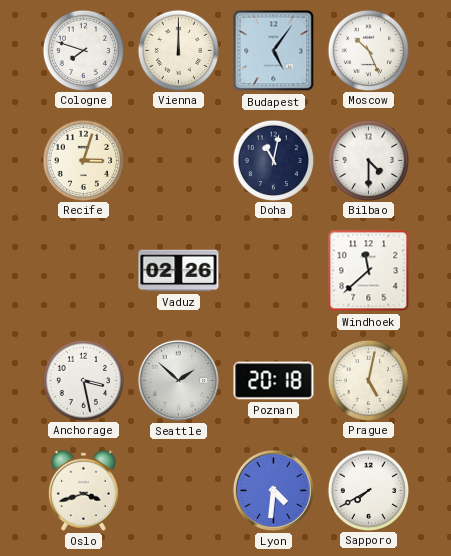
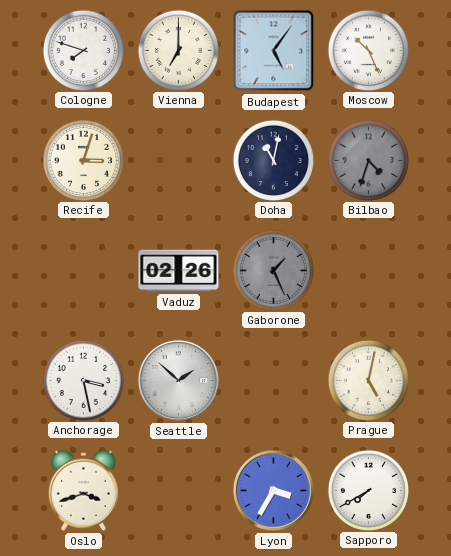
Vienna: 12:00 -> 7:00
Bilbao: 4:30 -> 4:33
Bilbao dial: white -> grey
Gaborone: none -> 1:26
Windhoek: 11:38 -> none
Poznan: 20:18 -> none
Lyon: 4:31 -> 3:35
